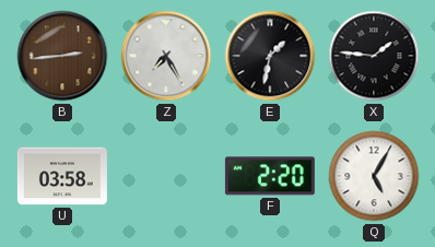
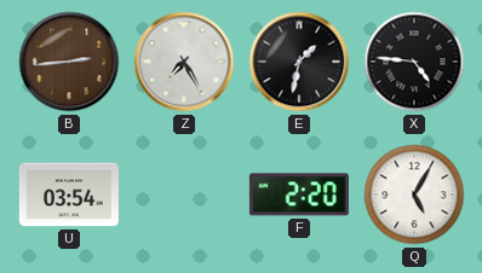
X: 1:46 -> 4:46
U: 03:58 -> 03:54
